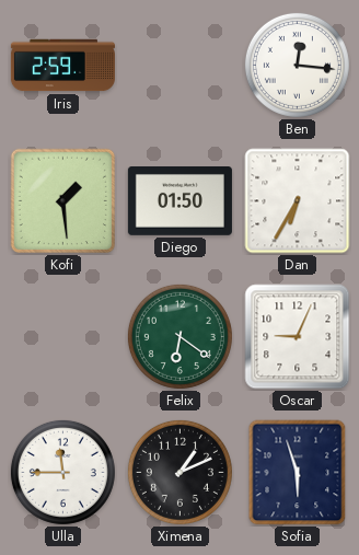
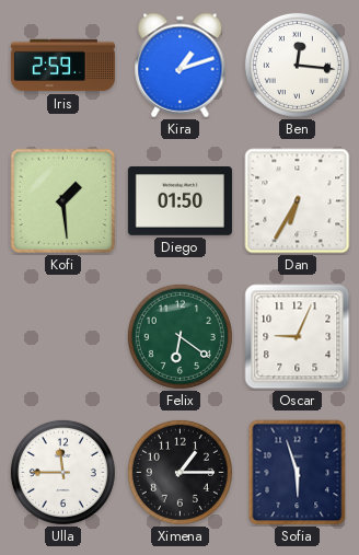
Kira: none -> 1:12
Ximena: 1:11 -> 1:15
